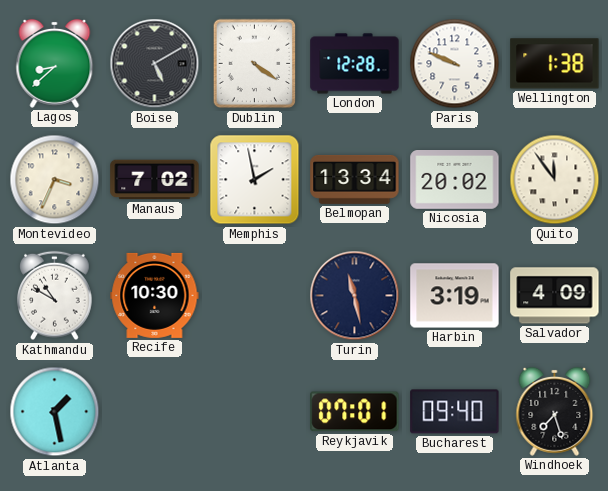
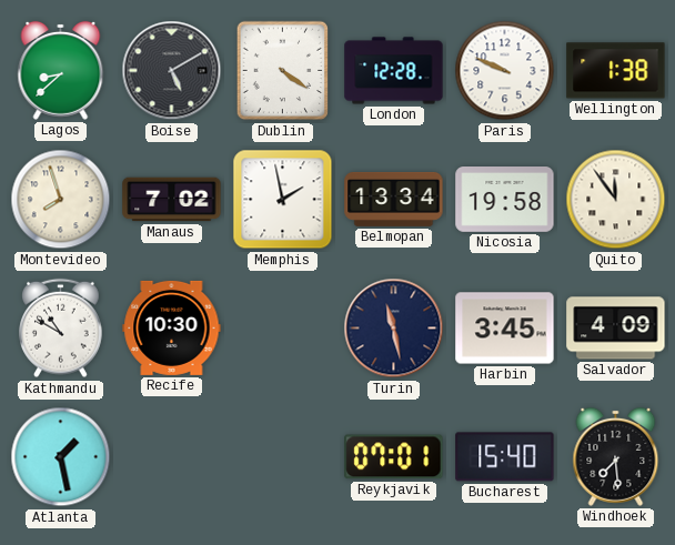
Montevideo: 3:34 -> 7:57
Nicosia: 20:02 -> 19:58
Harbin: 3:19 -> 3:45
Bucharest: 09:40 -> 15:40
Windhoek: 7:27 -> 7:29
